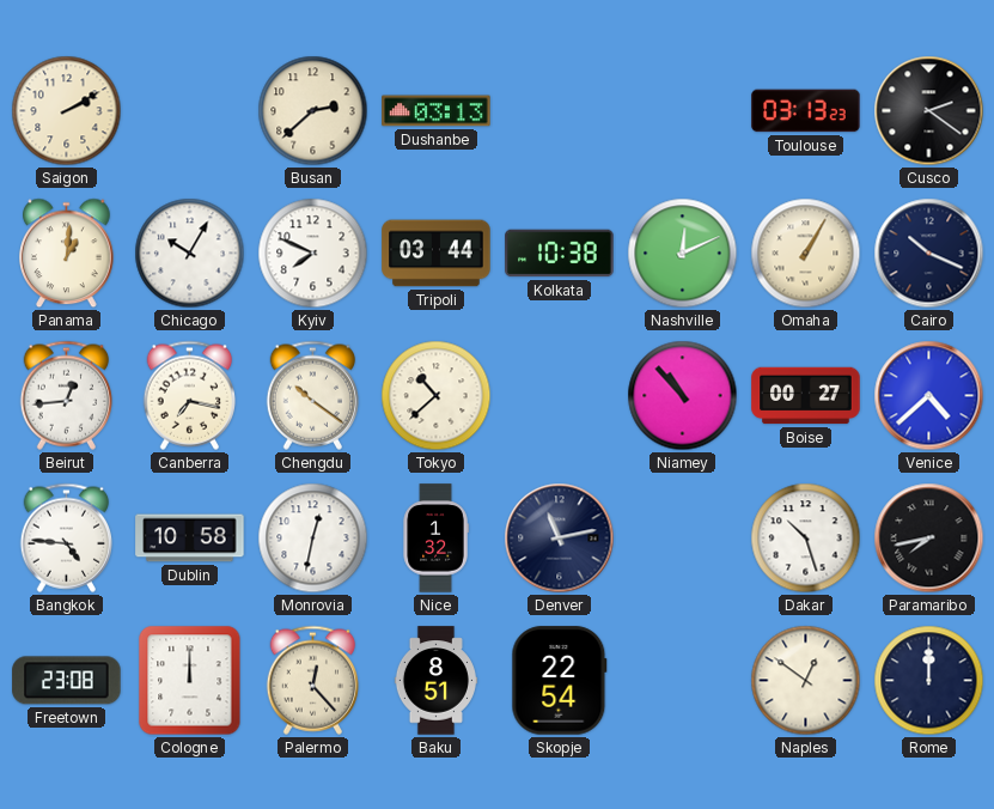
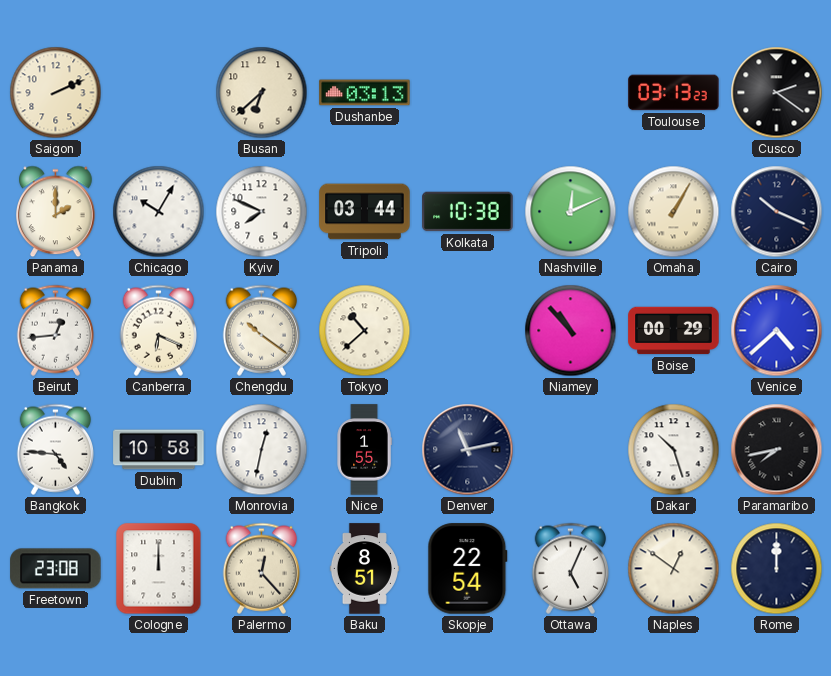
Saigon: 2:10 -> 2:11
Busan: 2:38 -> 6:38
Panama: 1:01 -> 2:00
Canberra: 7:17 -> 6:19
Boise: 00:27 -> 00:29
Nice: 1:32 -> 1:55
Ottawa: none -> 5:04
